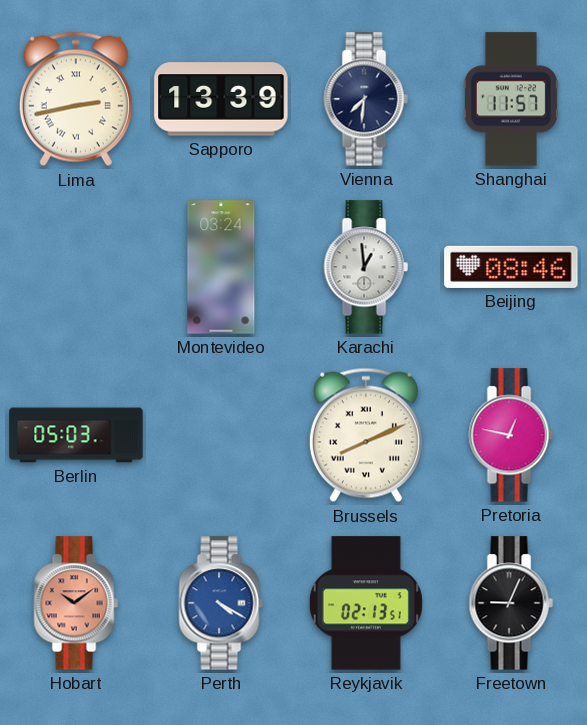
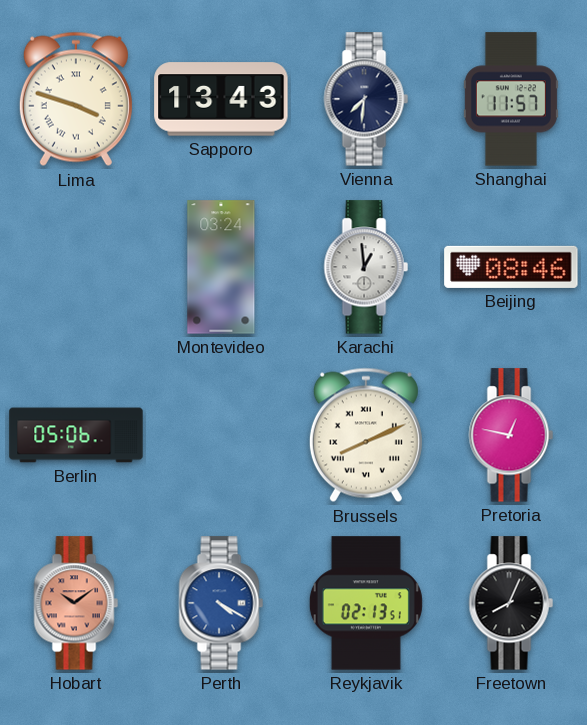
Lima: 2:43 -> 3:48
Sapporo: 13:39 -> 13:43
Berlin: 05:03 -> 05:06
Freetown: 9:04 -> 8:04
